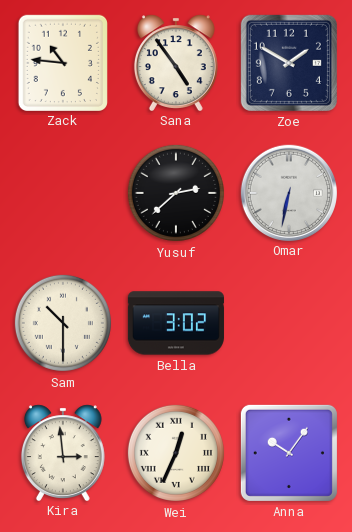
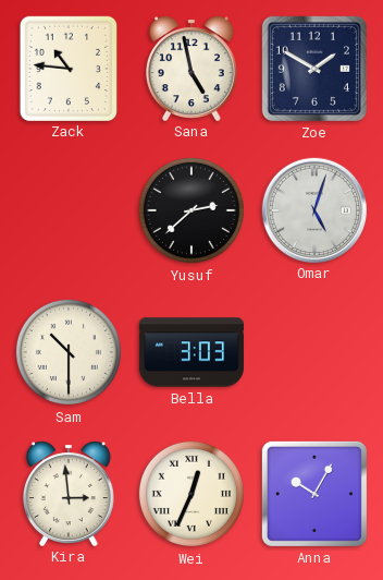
Sana: 4:54 -> 4:58
Omar: 6:32 -> 5:03
Bella: 3:02 -> 3:03
Anna: 10:06 -> 10:05
